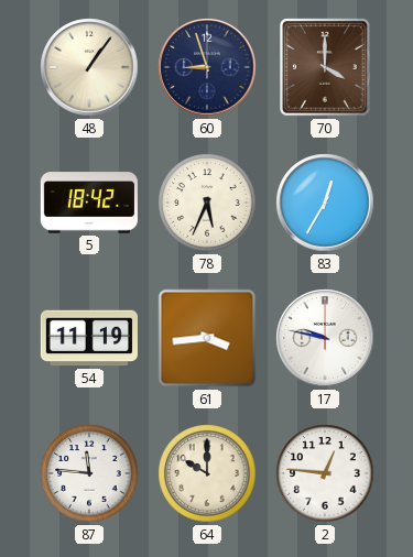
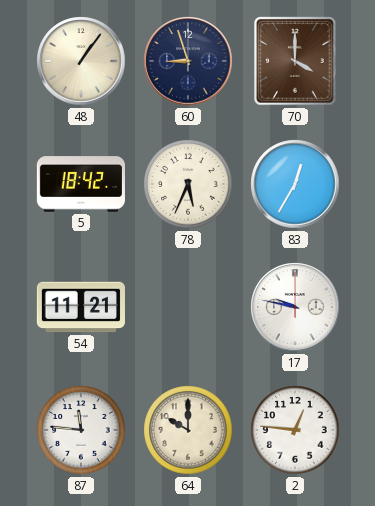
54: 11:19 -> 11:21
61: 3:44 -> none
